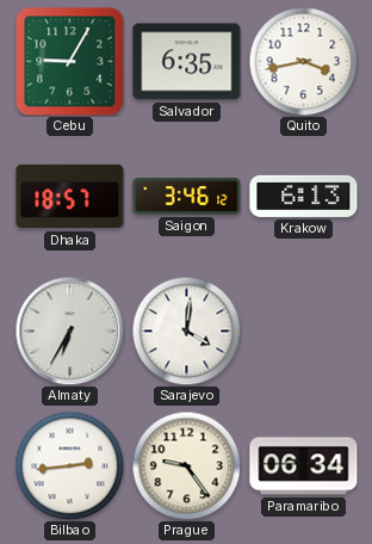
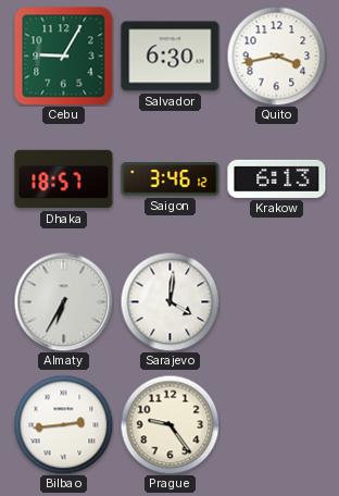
Salvador: 6:35 -> 6:30
Paramaribo: 06:34 -> none
